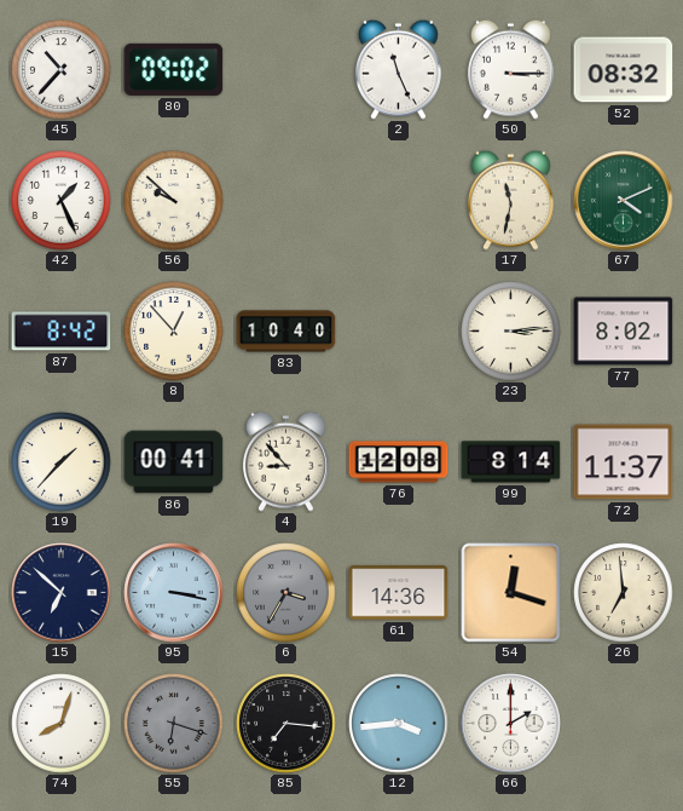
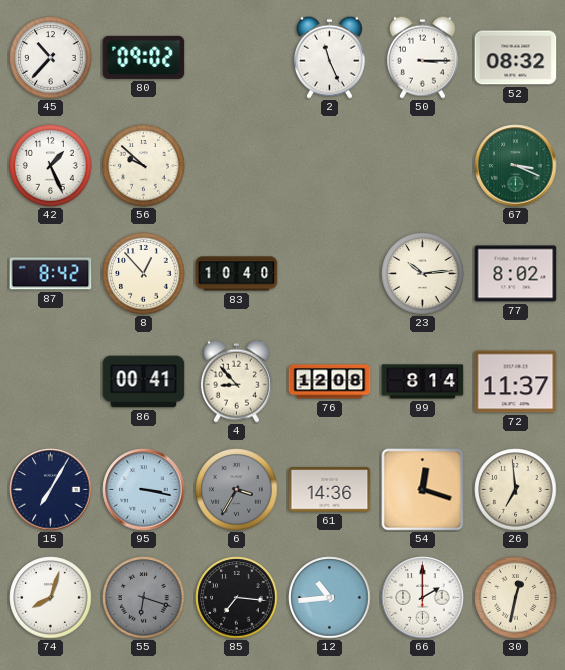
17: 11:32 -> none
67: 4:11 -> 3:19
23: 3:14 -> 10:14
19: 1:37 -> none
15: 6:52 -> 7:05
12: 3:44 -> 10:44
30: none -> 12:32
